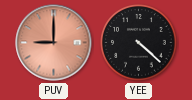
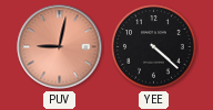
PUV: 9:00 -> 9:02
